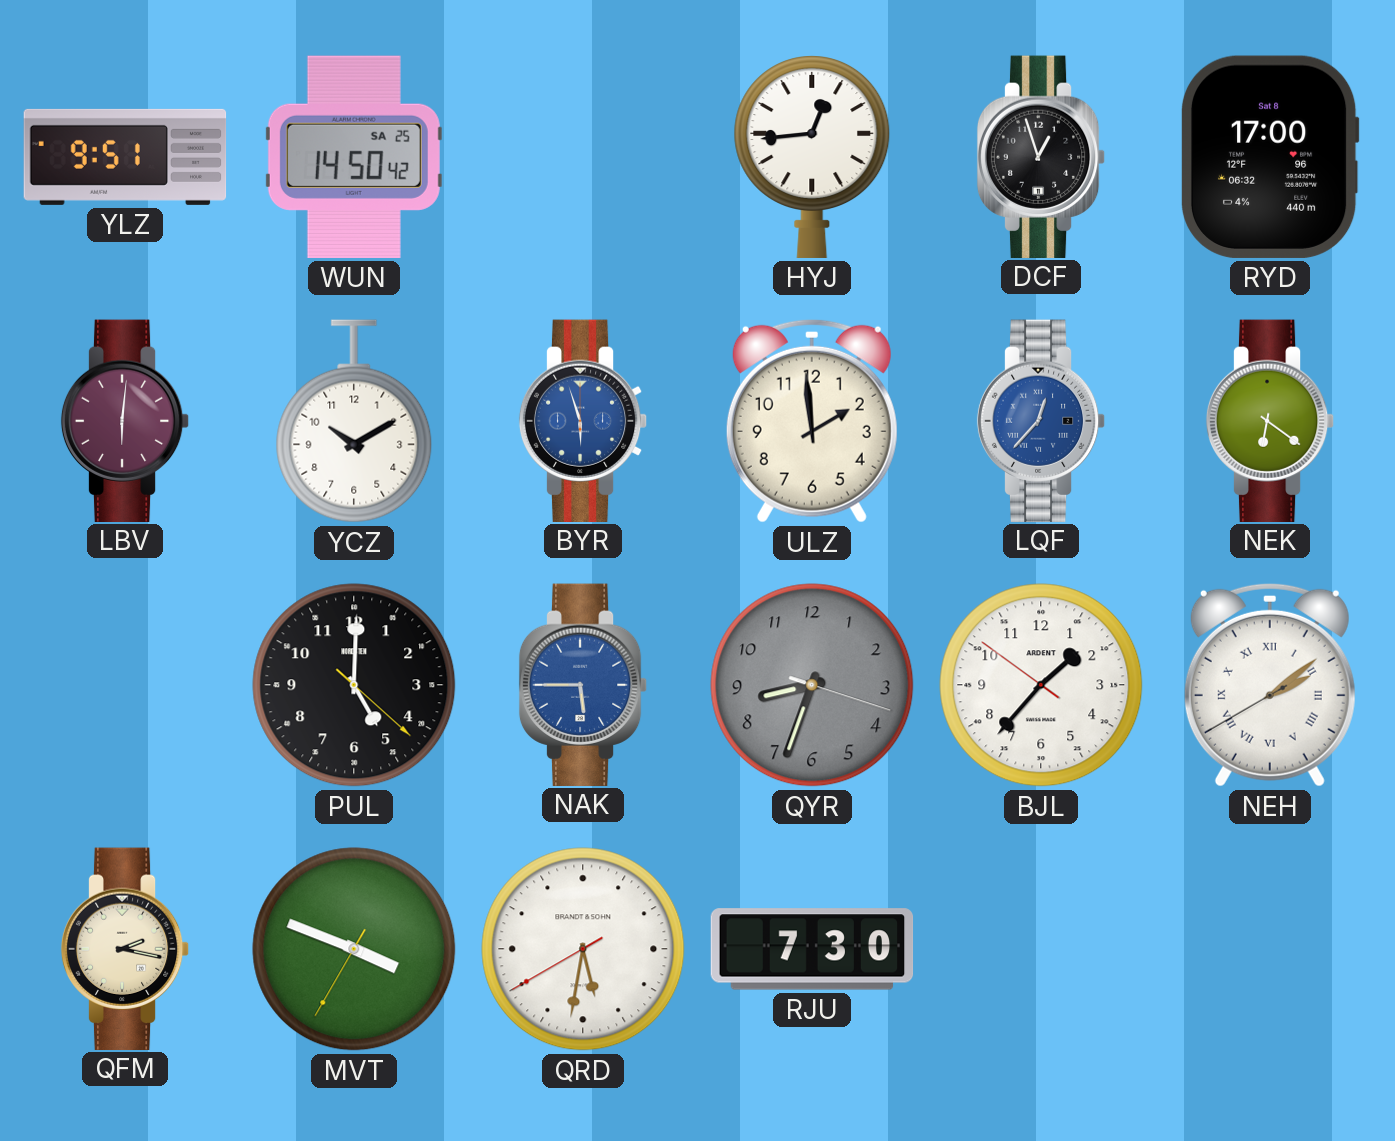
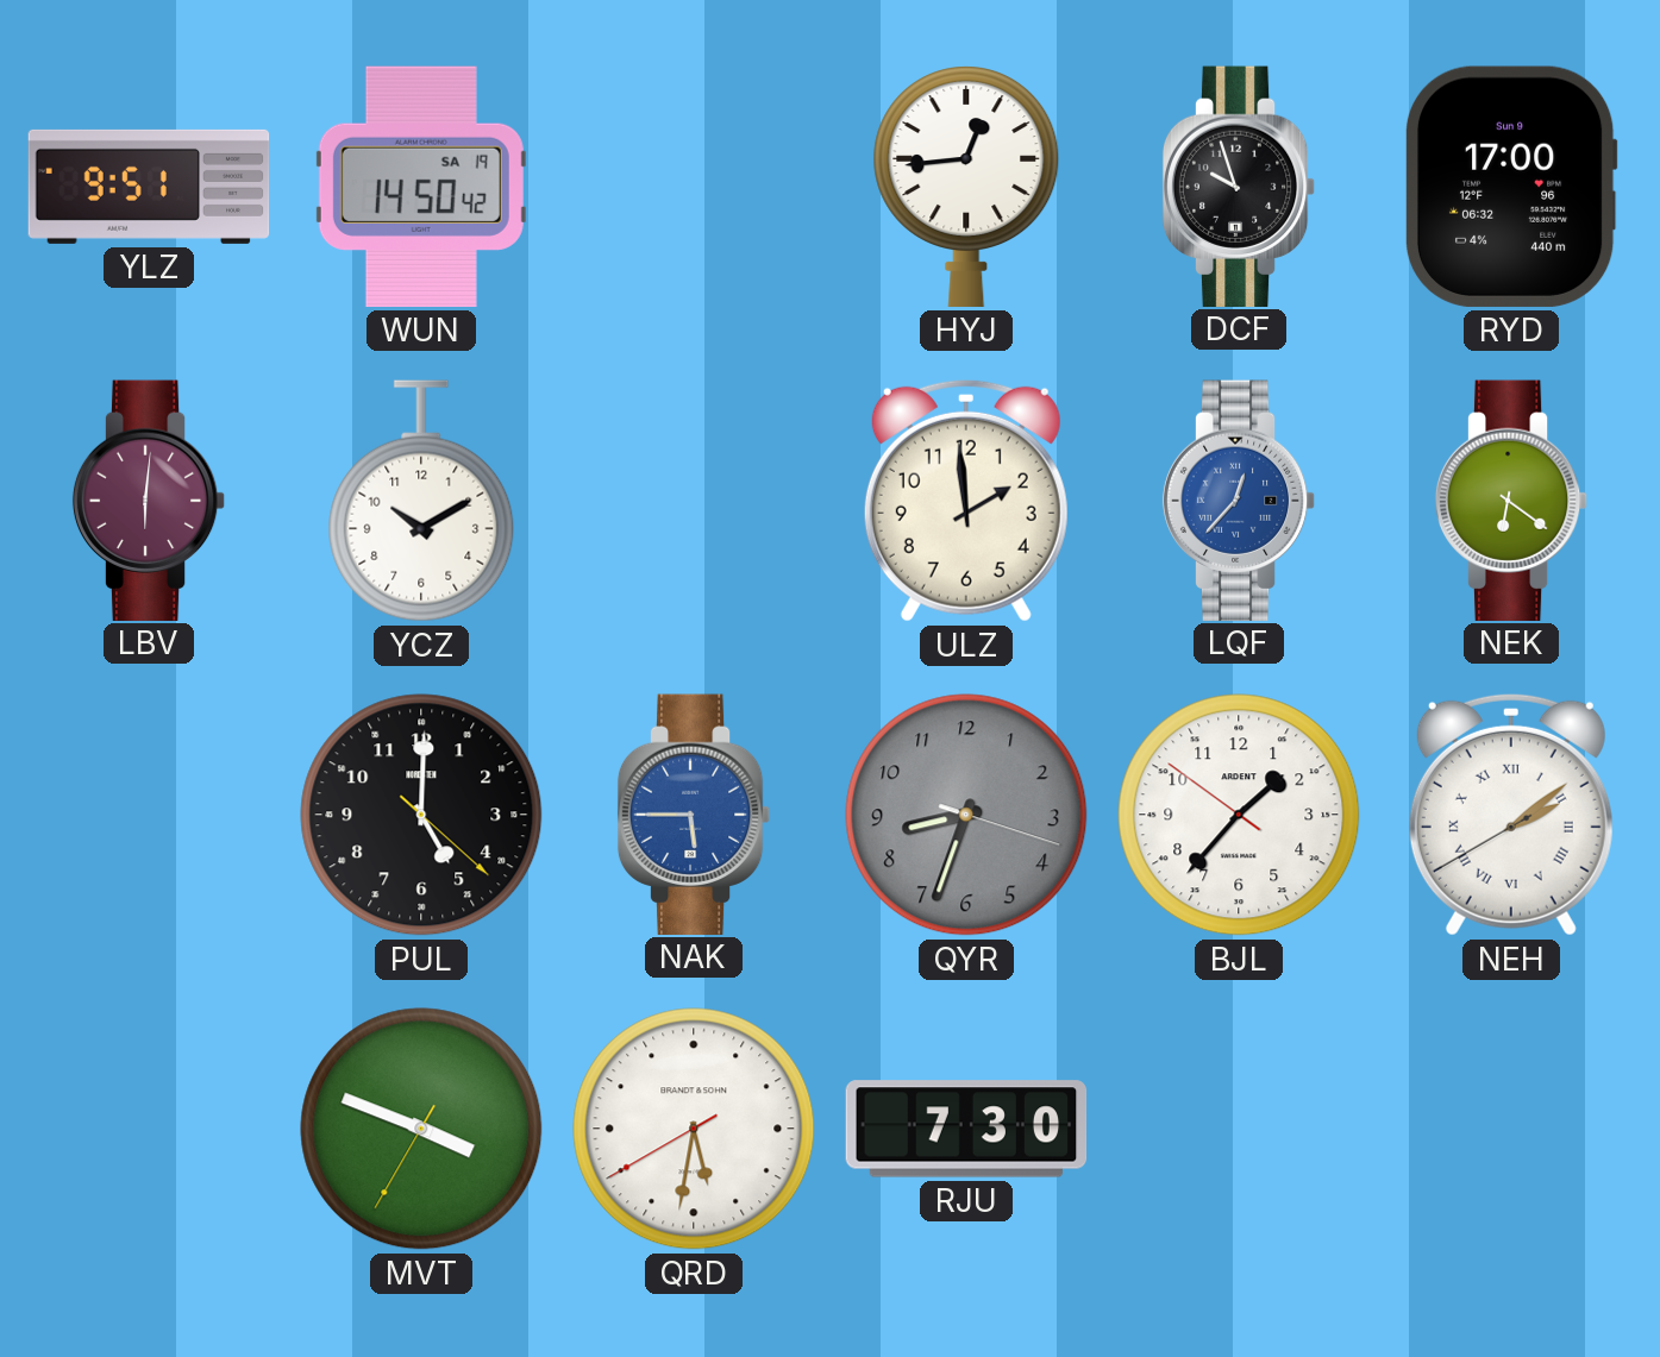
WUN date: SA 25 -> SA 19
DCF: 12:57 -> 9:57
RYD date: Sat 8 -> Sun 9
BYR: 5:57 -> none
QFM: 2:17 -> none
